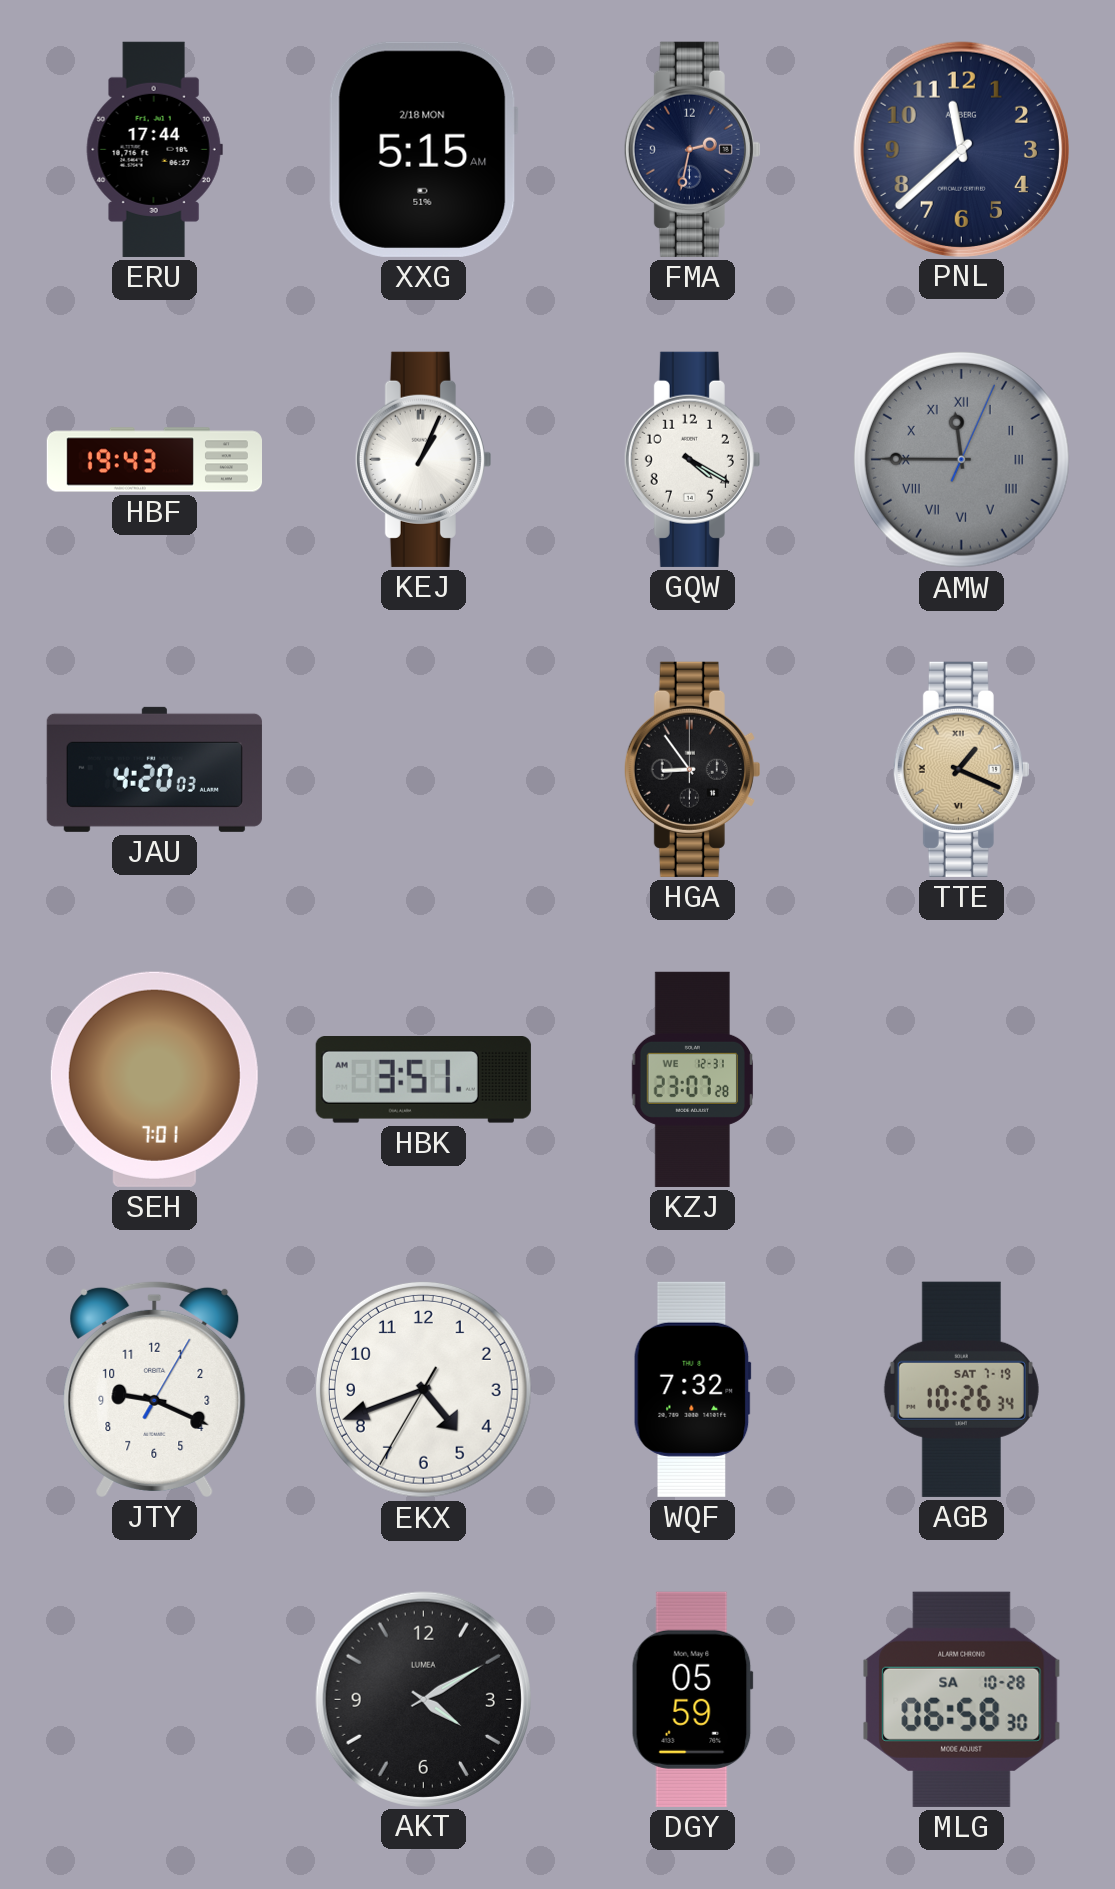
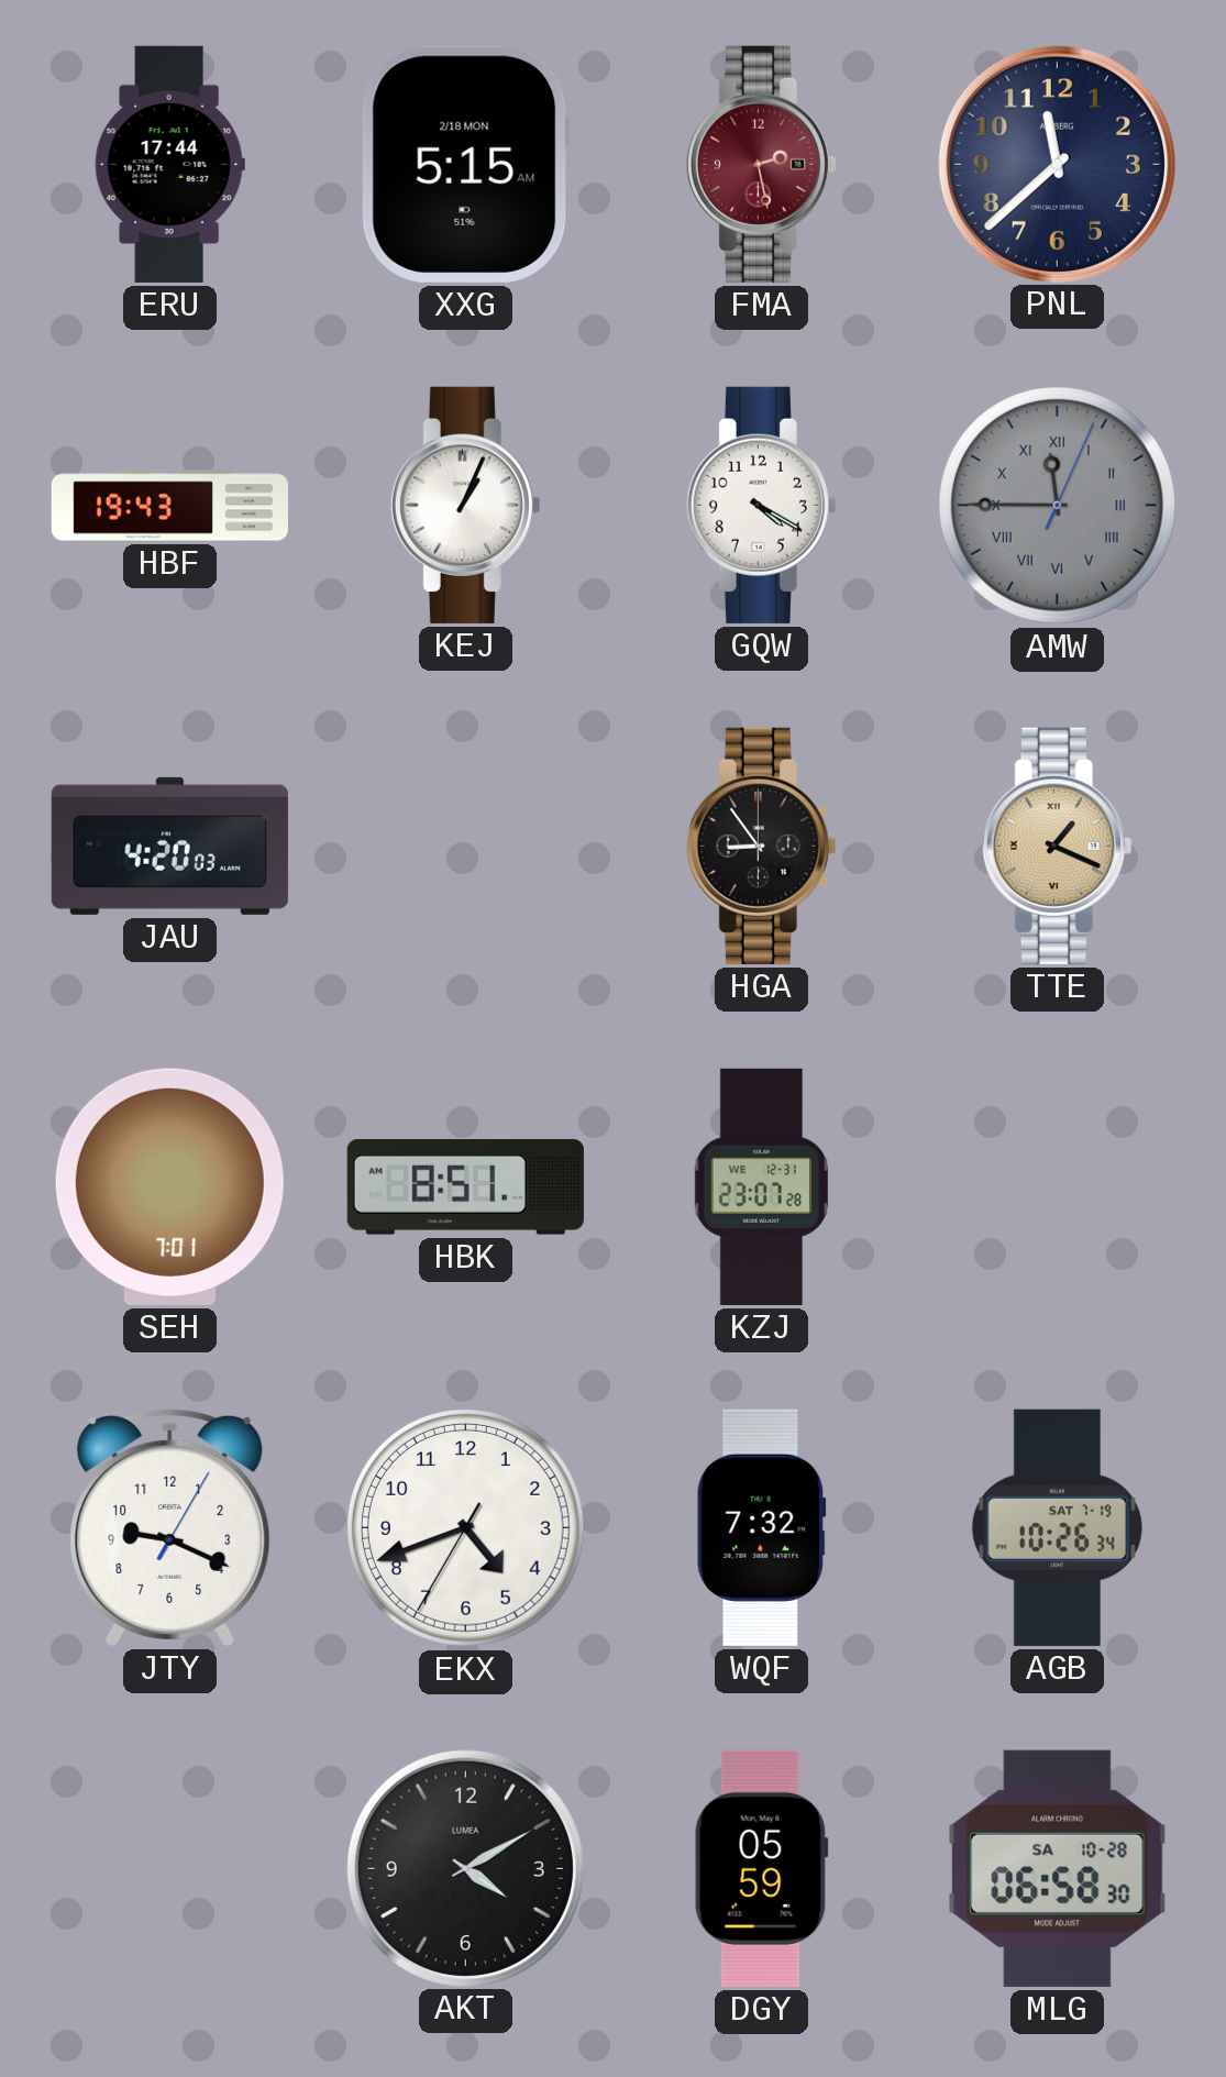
FMA: 2:32 -> 2:28
FMA dial: navy -> burgundy
HBK: 3:51 -> 8:51
